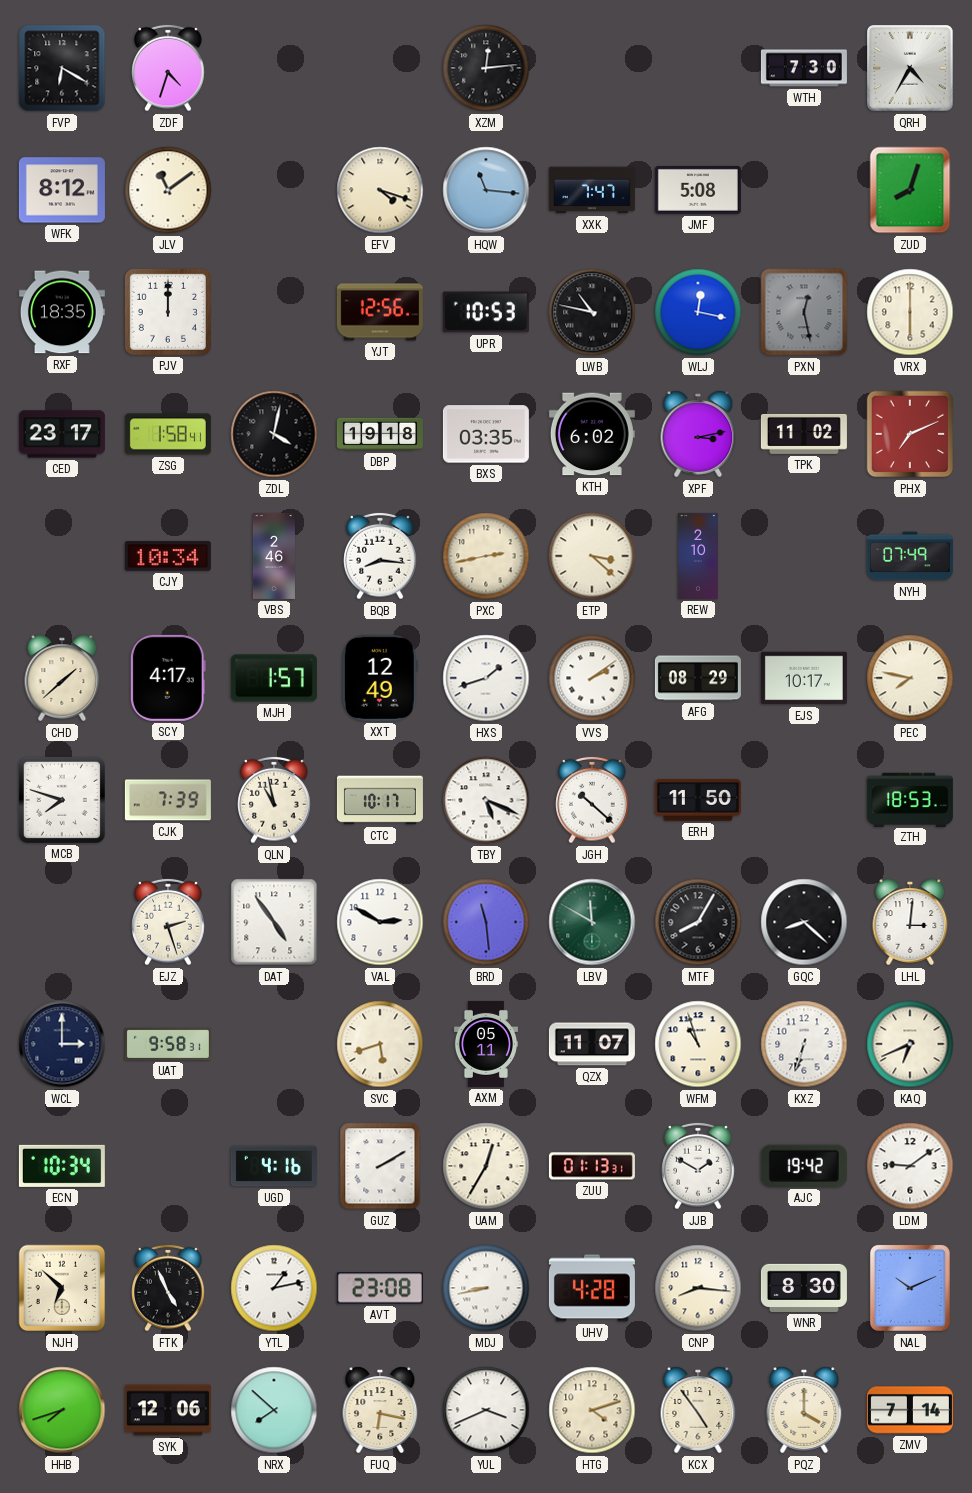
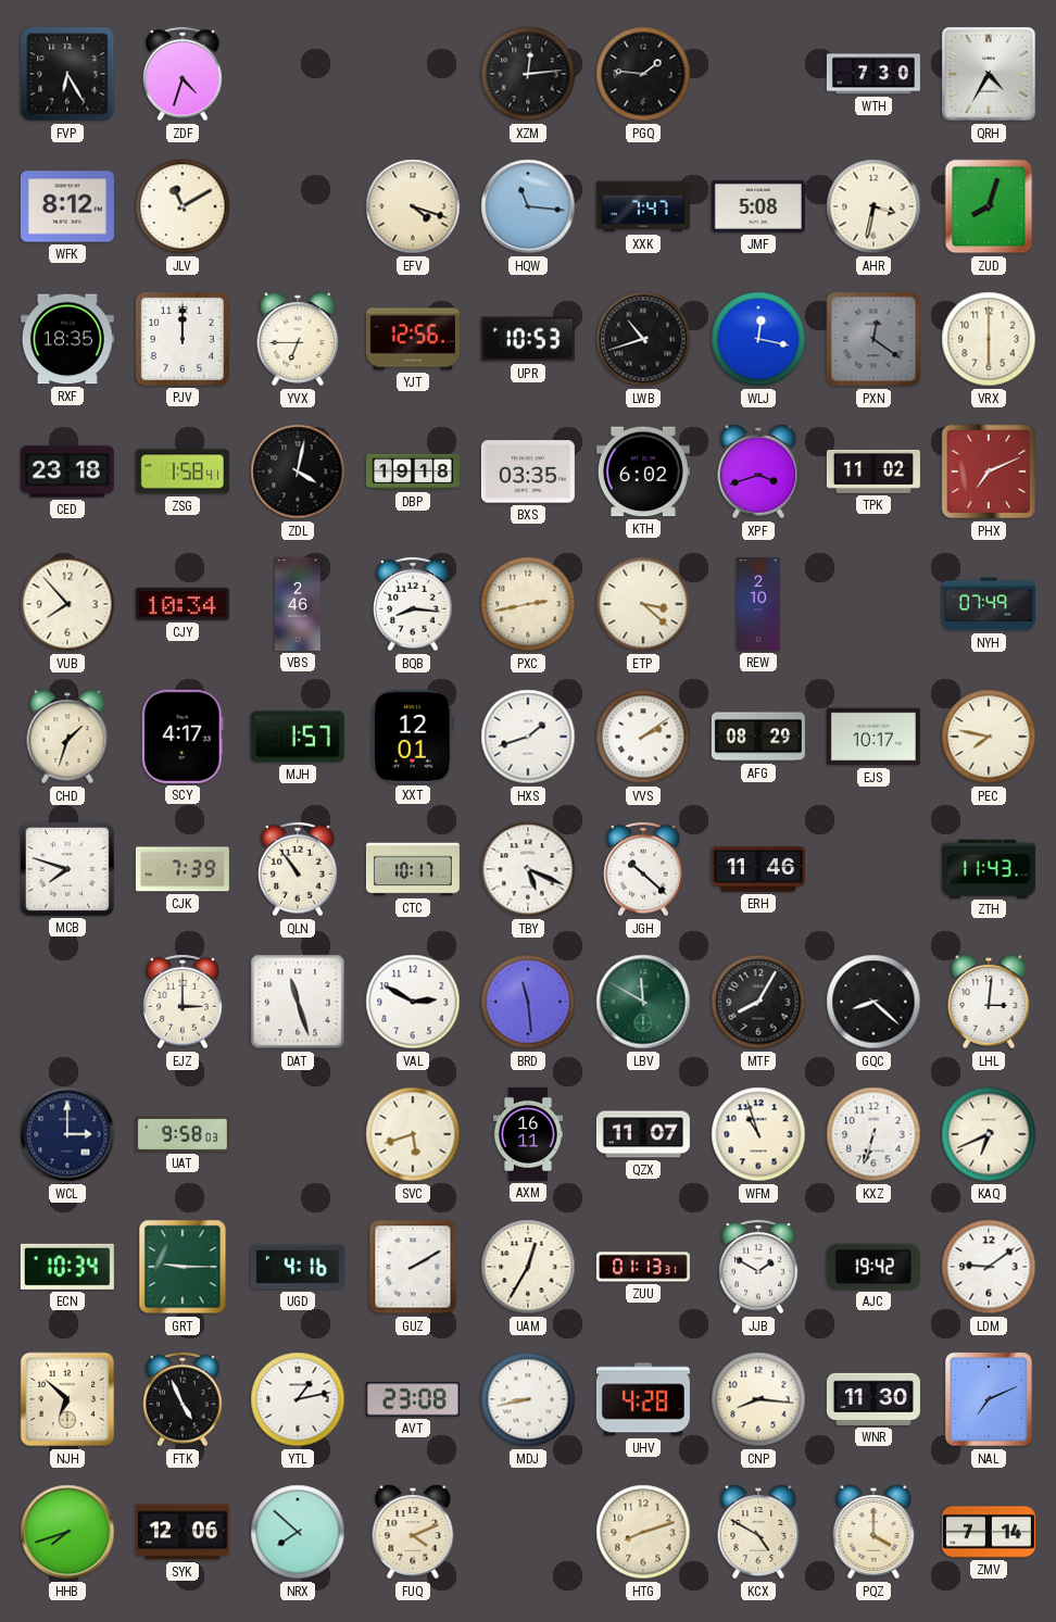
FVP: 6:20 -> 6:25
PGQ: none -> 1:46
JLV: 11:09 -> 11:10
AHR: none -> 3:32
YVX: none -> 6:45
LWB: 10:47 -> 10:42
PXN: 12:28 -> 12:21
CED: 23:17 -> 23:18
XPF: 3:13 -> 3:42
VUB: none -> 7:53
CHD: 1:38 -> 1:33
XXT: 12:49 -> 12:01
QLN: 10:58 -> 10:54
ERH: 11:50 -> 11:46
ZTH: 18:53 -> 11:43
EJZ: 2:27 -> 3:00
DAT: 4:54 -> 11:27
UAT: 9:58:31 -> 9:58:03
AXM: 05:11 -> 16:11
GRT: none -> 9:15
WNR: 8:30 -> 11:30
NAL: 10:11 -> 7:11
FUQ: 6:17 -> 4:11
YUL: 3:41 -> none
HTG: 4:12 -> 8:12
KCX: 4:54 -> 4:50
